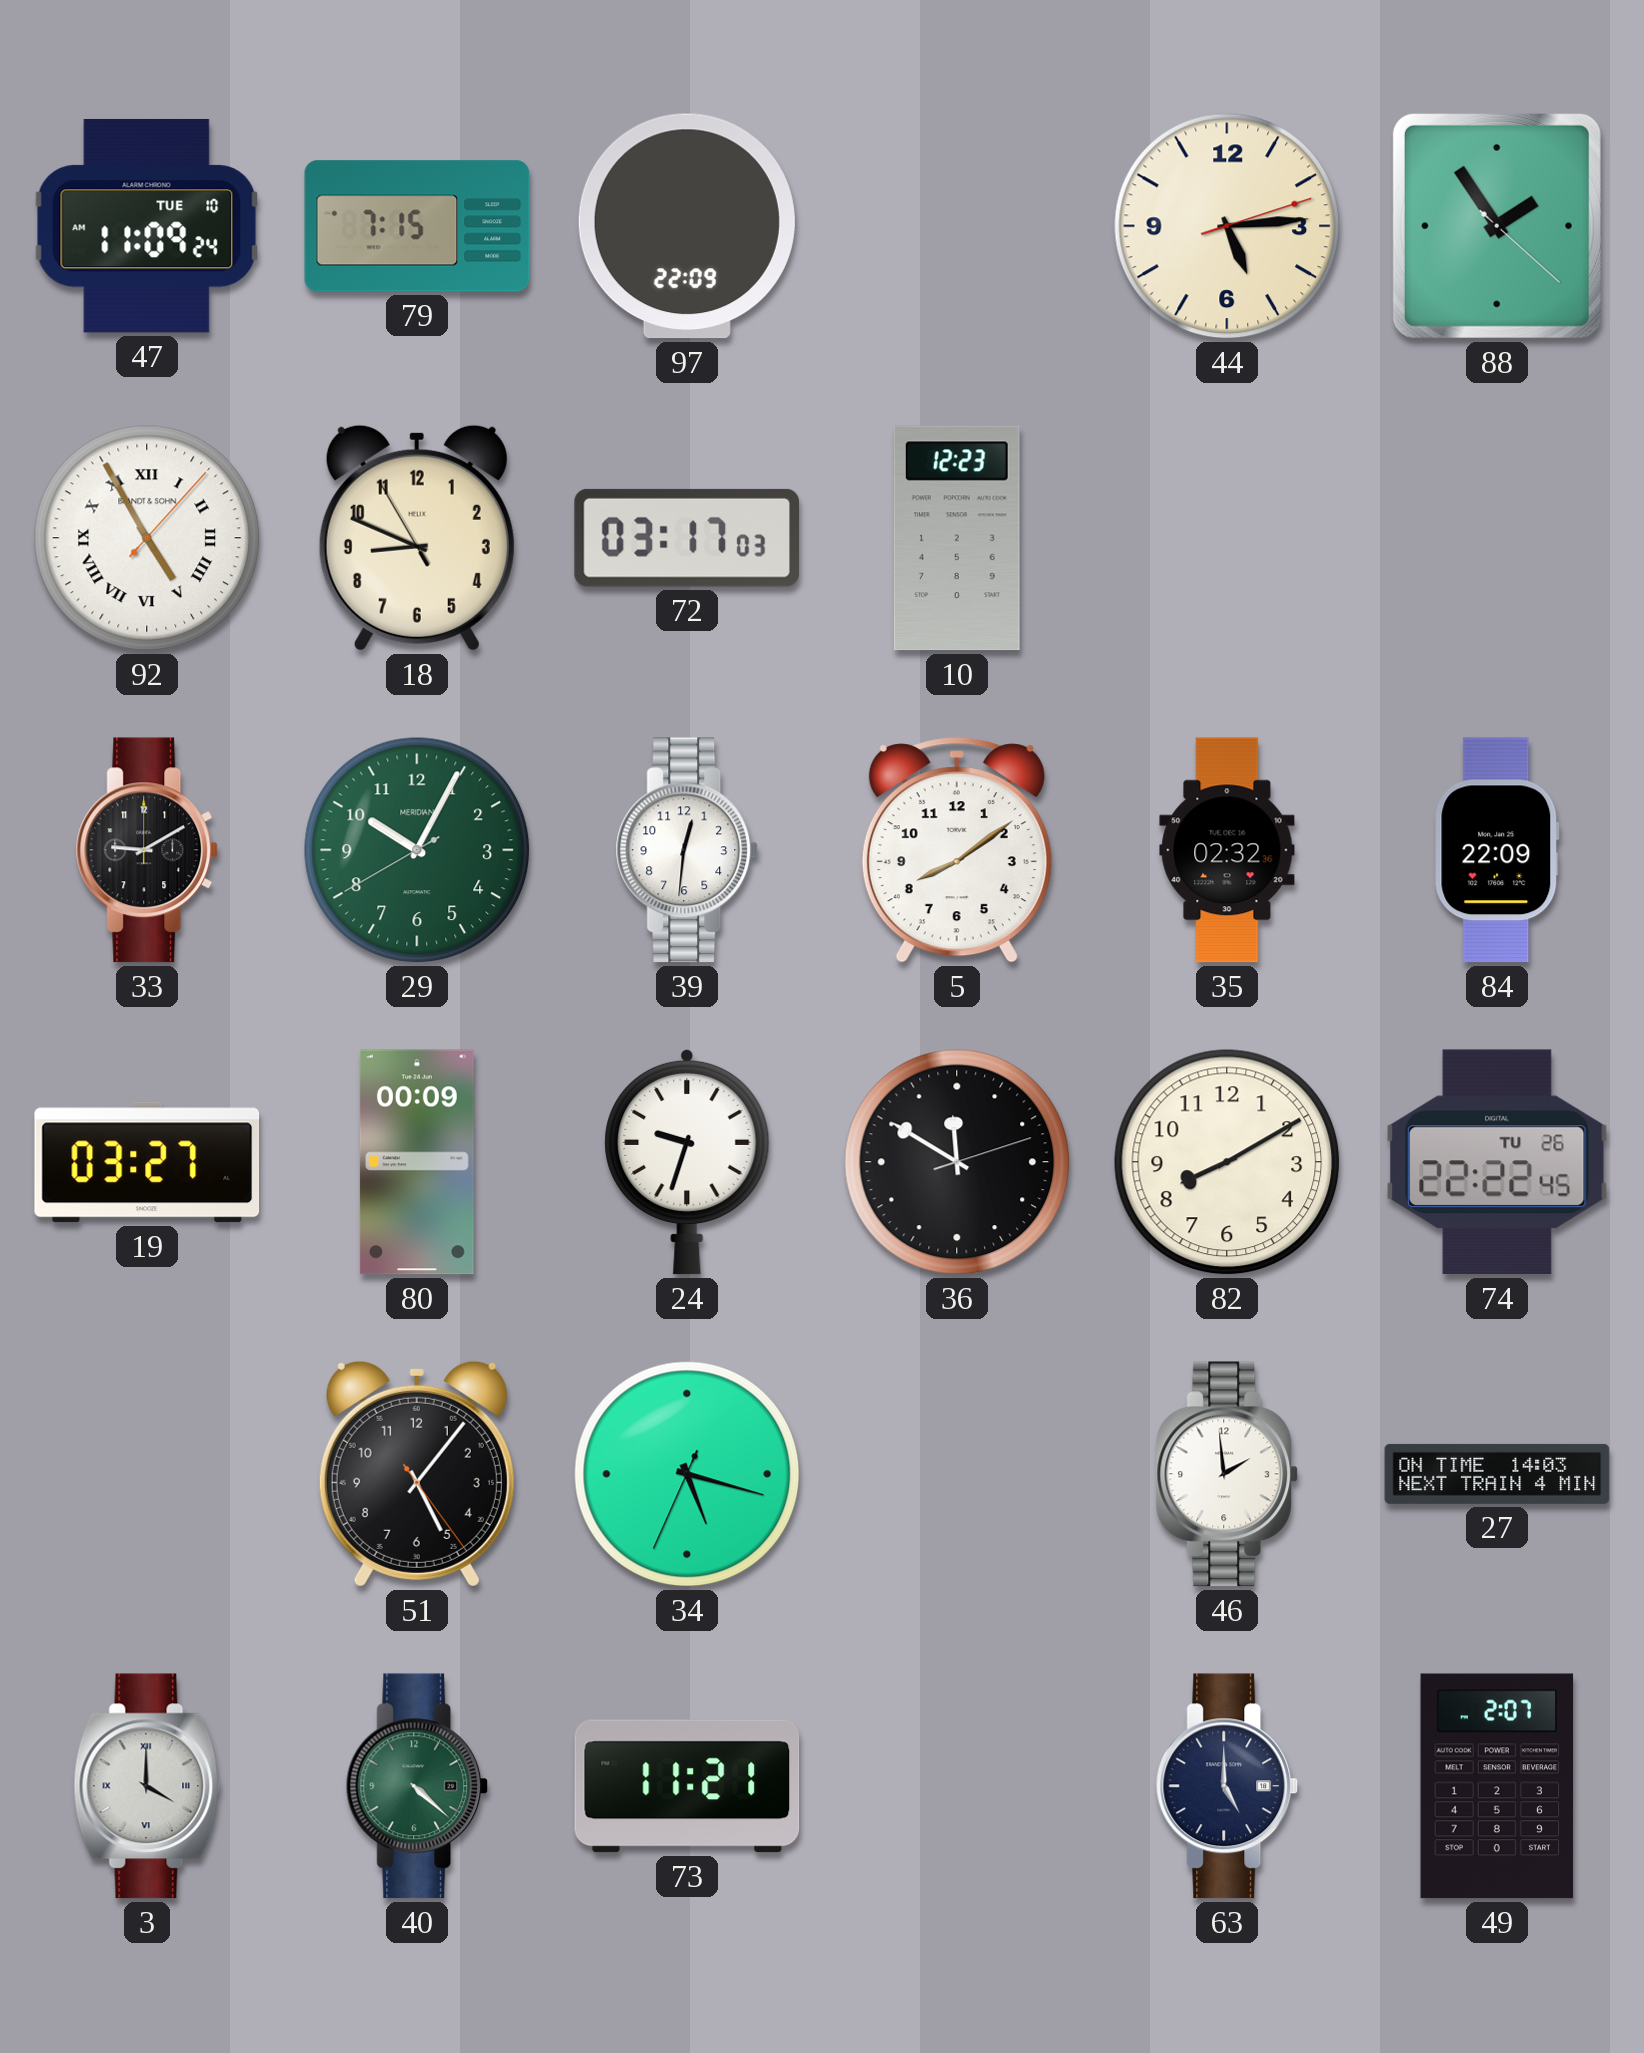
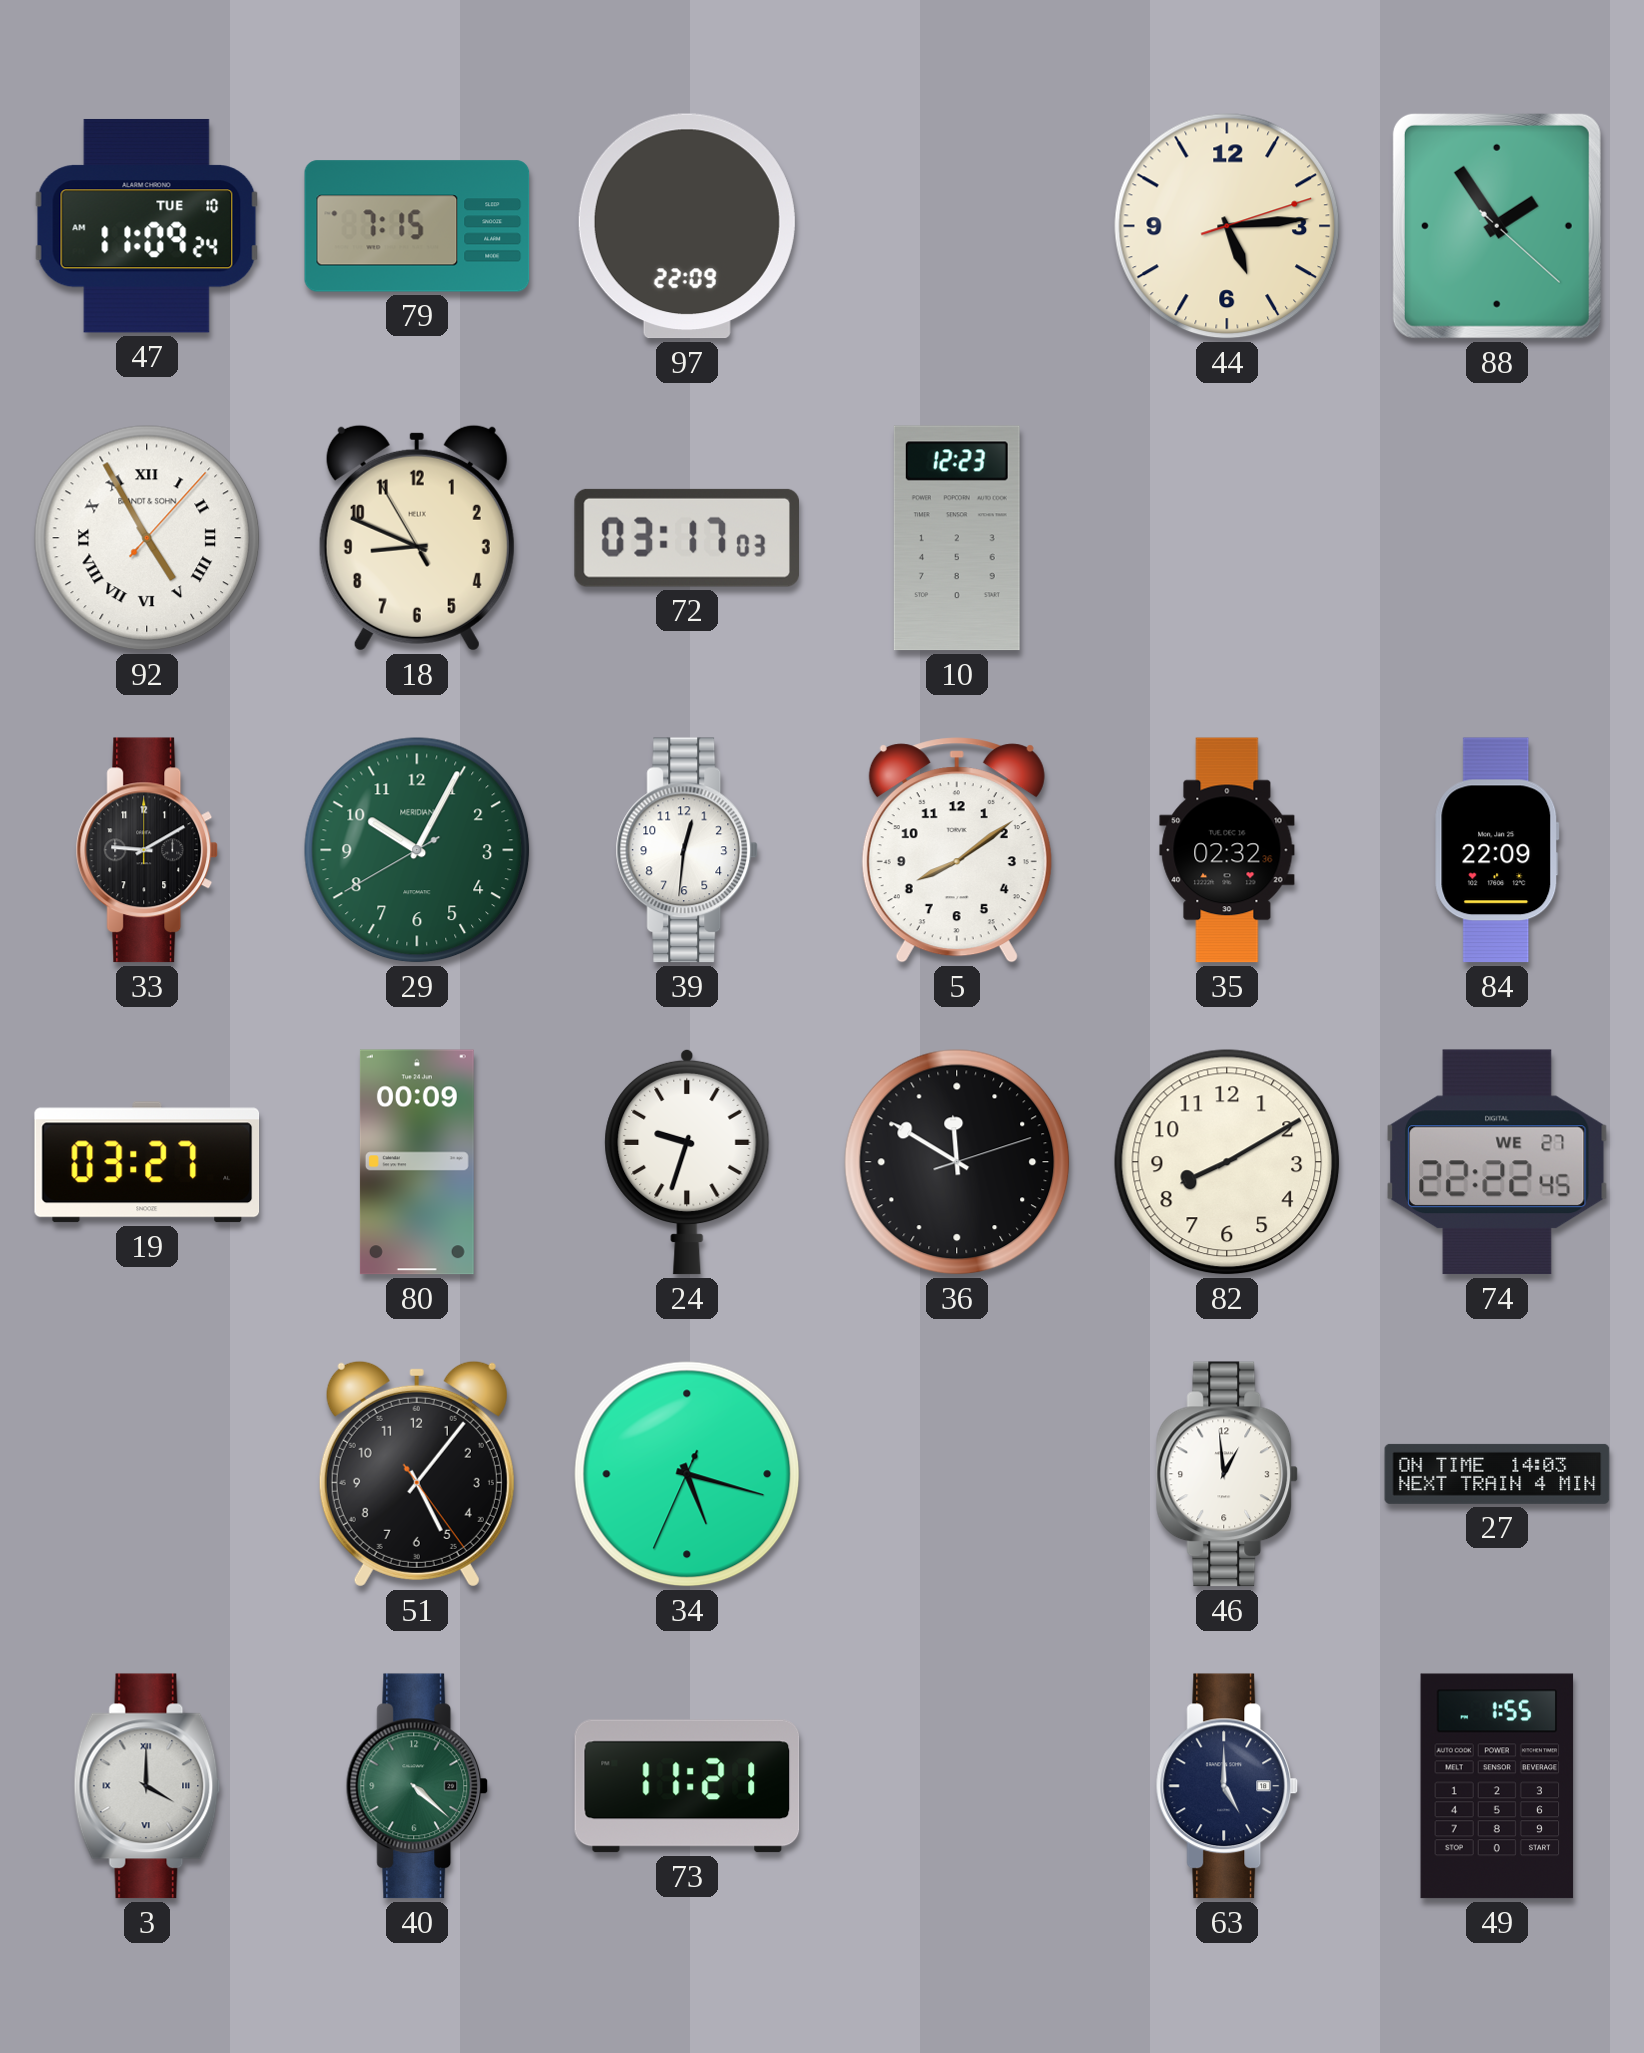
74 date: TU 26 -> WE 27
46: 1:59 -> 12:59
49: 2:07 -> 1:55
